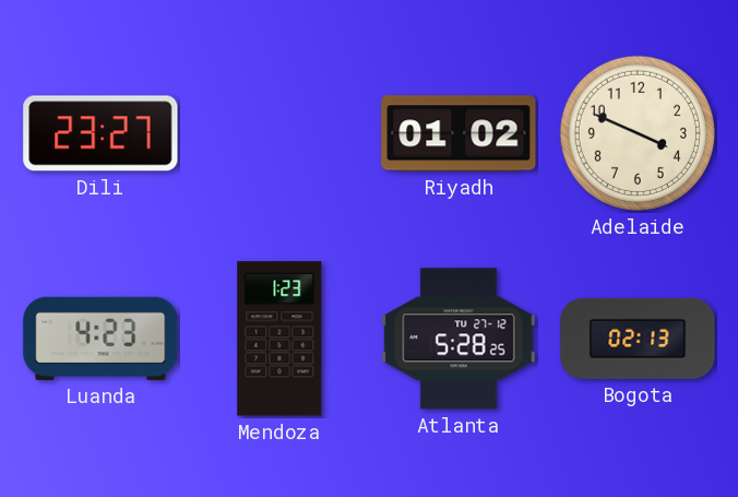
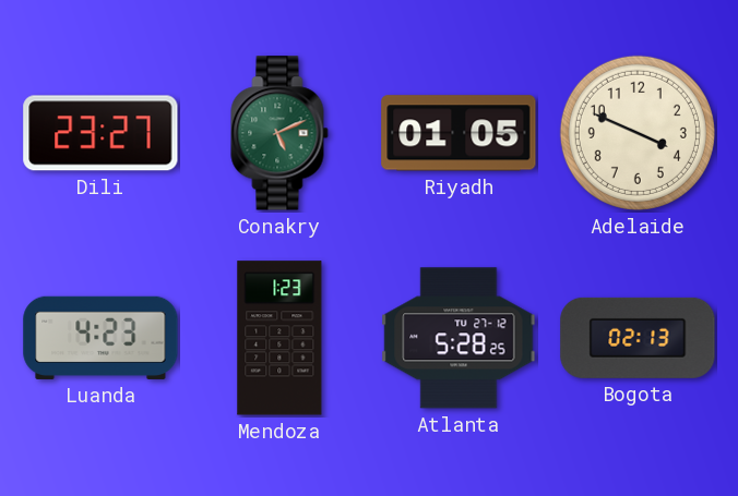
Conakry: none -> 5:11
Riyadh: 01:02 -> 01:05
